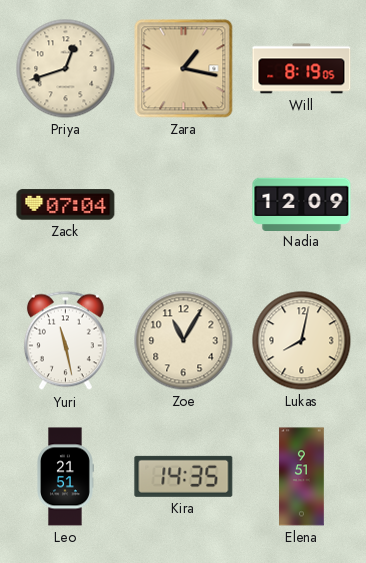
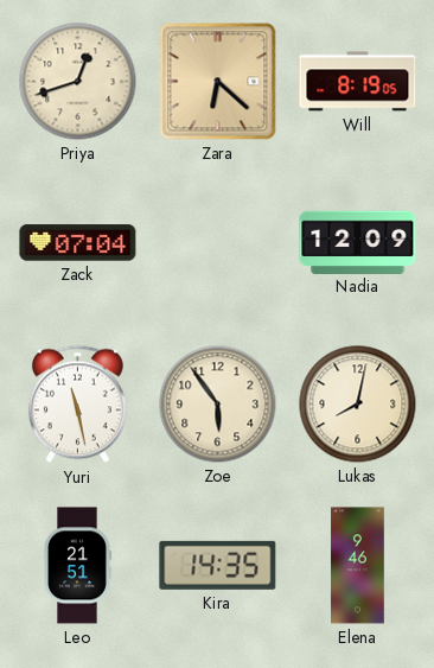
Zara: 1:17 -> 6:22
Zoe: 11:05 -> 5:54
Elena: 9:51 -> 9:46
